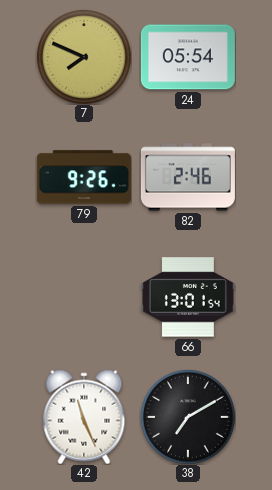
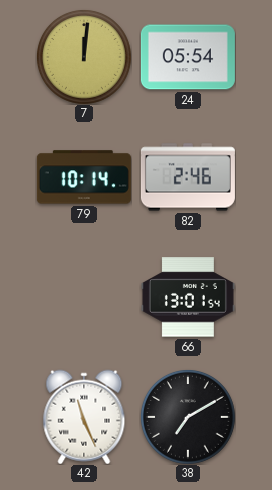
7: 7:49 -> 12:01
79: 9:26 -> 10:14
